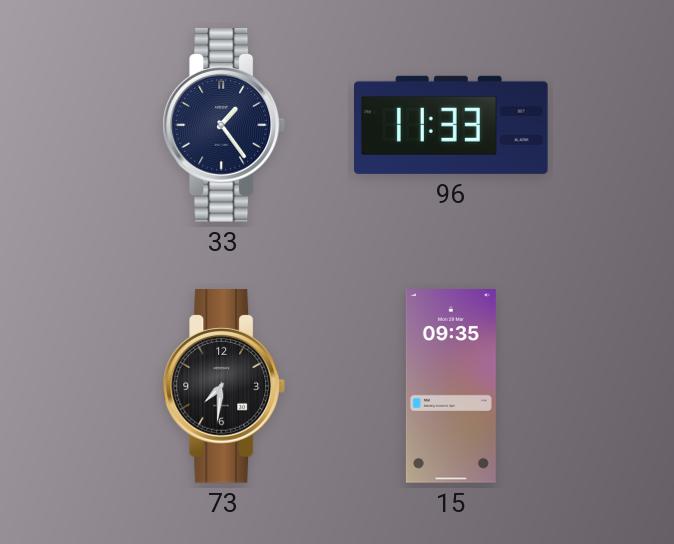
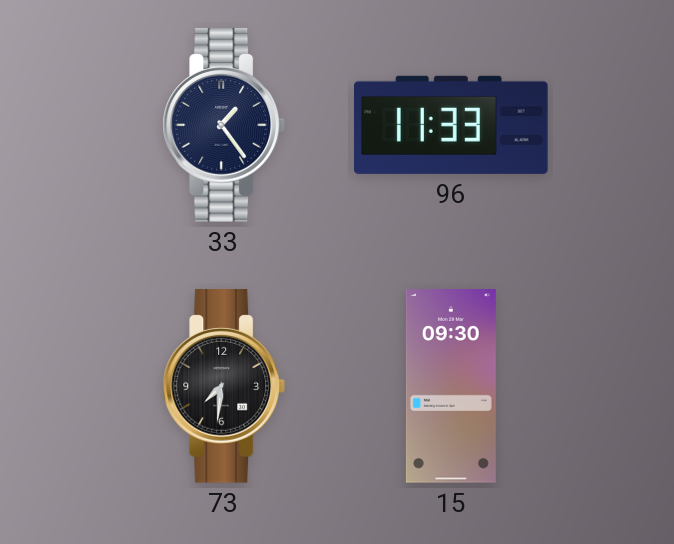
15: 09:35 -> 09:30
